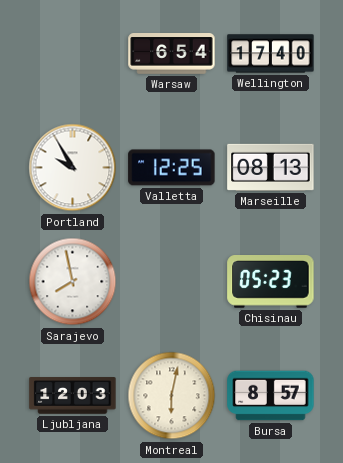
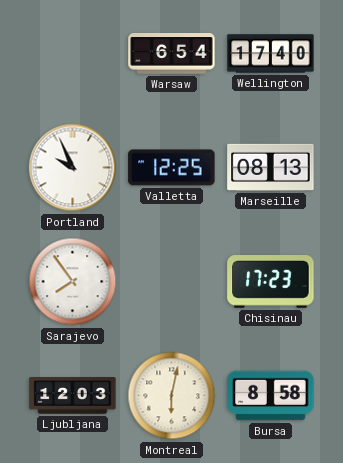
Portland: 9:55 -> 9:56
Sarajevo: 7:58 -> 7:54
Chisinau: 05:23 -> 17:23
Bursa: 8:57 -> 8:58
